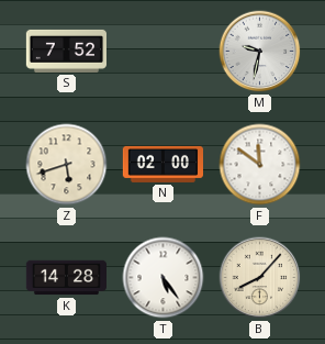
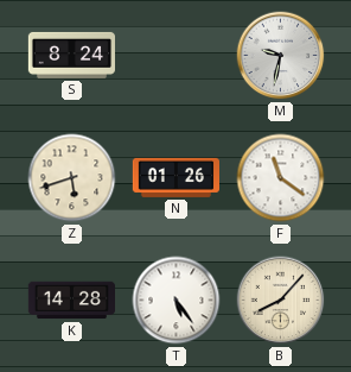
S: 7:52 -> 8:24
N: 02:00 -> 01:26
F: 11:51 -> 11:21
